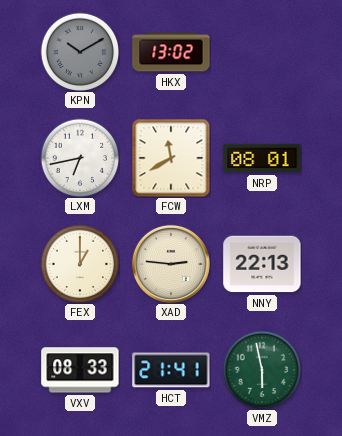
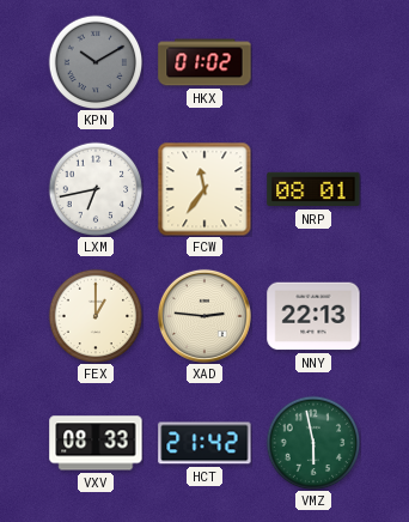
HKX: 13:02 -> 01:02
FCW: 11:40 -> 11:36
HCT: 21:41 -> 21:42
